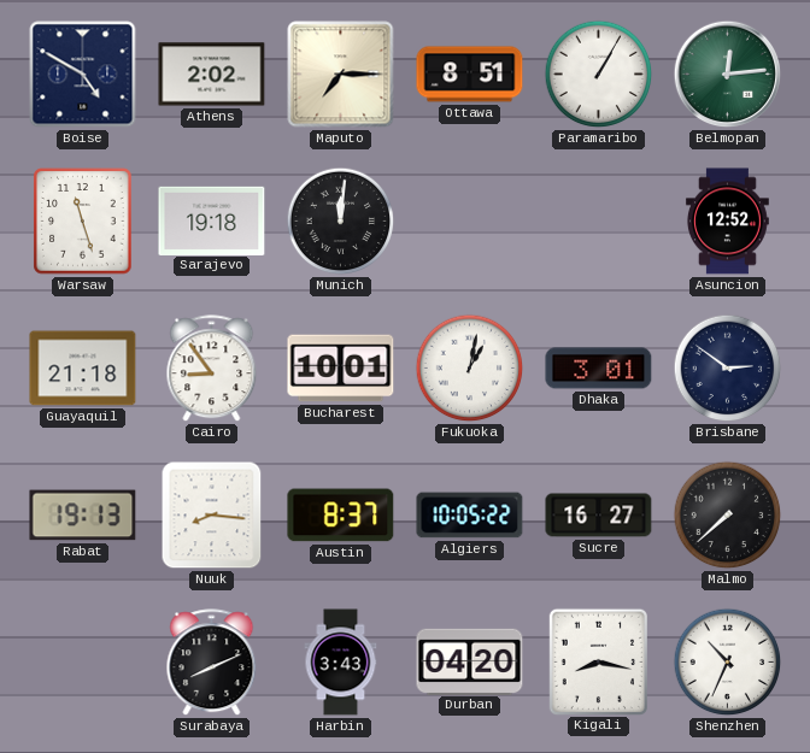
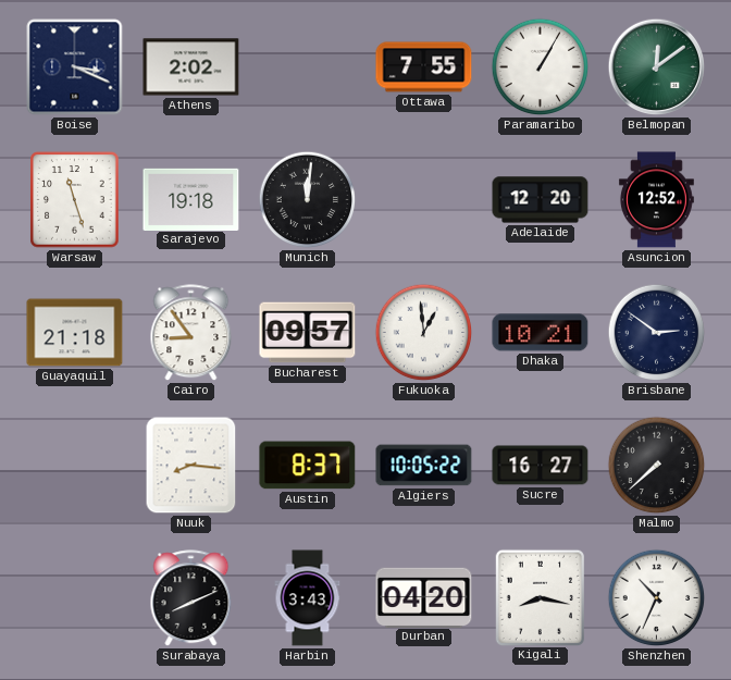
Boise: 4:50 -> 3:19
Maputo: 7:15 -> none
Ottawa: 8:51 -> 7:55
Belmopan: 12:14 -> 12:09
Adelaide: none -> 12:20
Bucharest: 10:01 -> 09:57
Fukuoka: 1:02 -> 12:59
Dhaka: 3:01 -> 10:21
Rabat: 19:13 -> none
